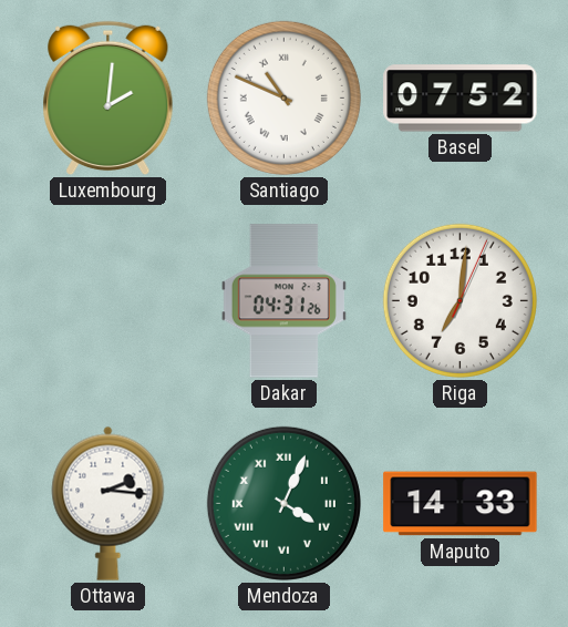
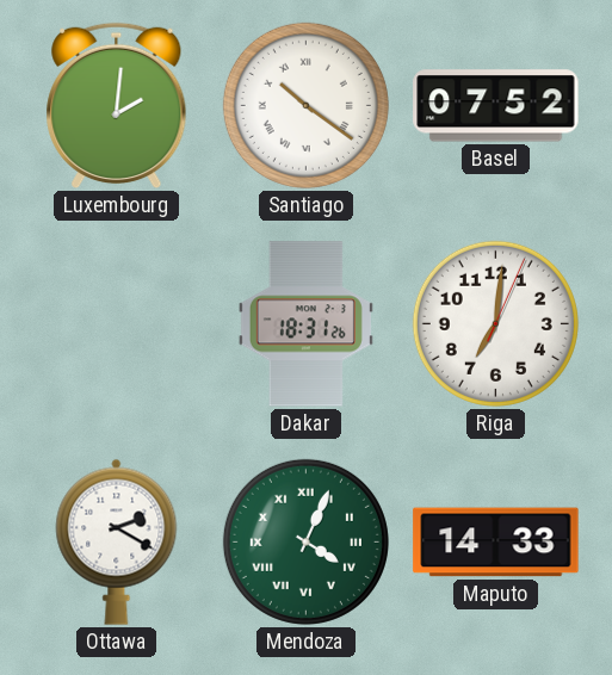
Santiago: 10:49 -> 10:21
Dakar: 04:31 -> 18:31
Ottawa: 2:16 -> 2:20
